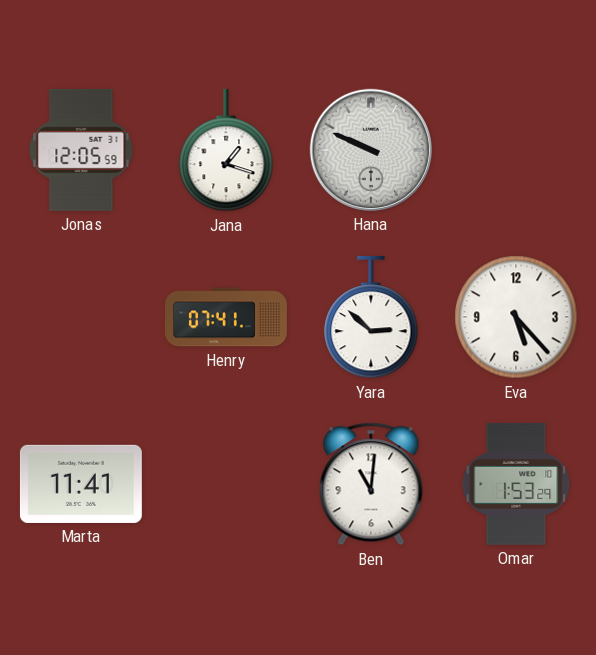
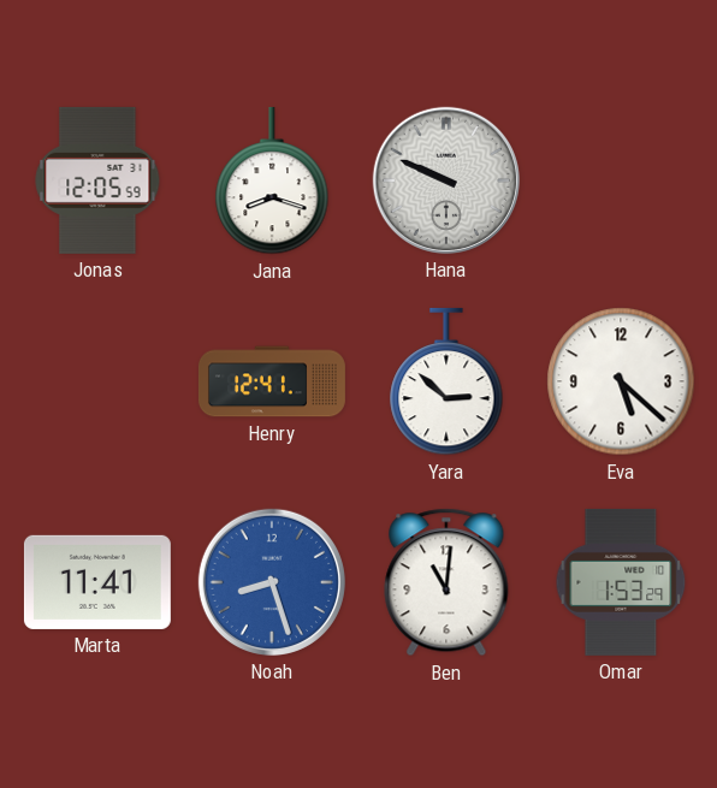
Jana: 1:18 -> 8:18
Henry: 07:41 -> 12:41
Eva: 5:23 -> 5:22
Noah: none -> 8:27
